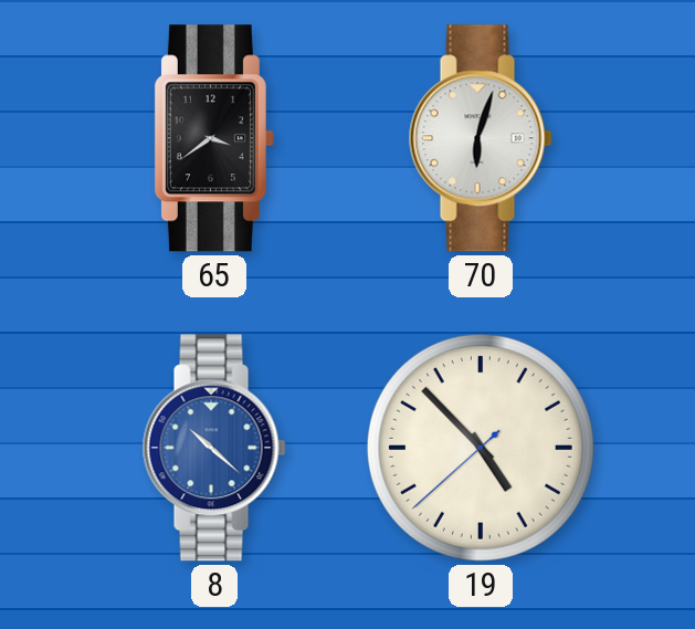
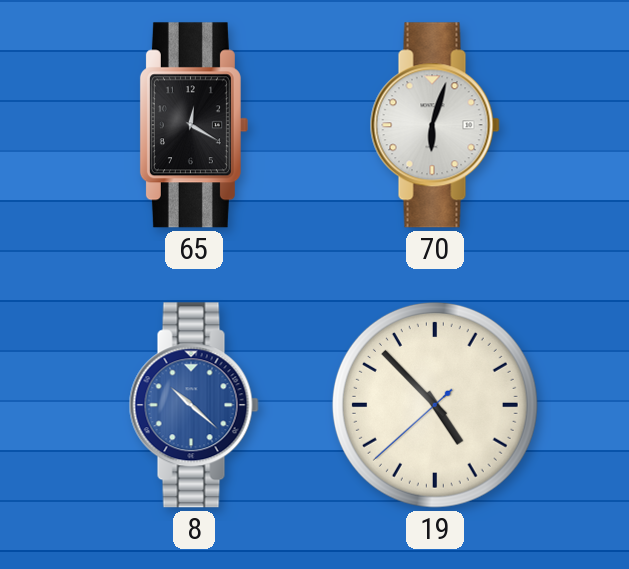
65: 3:39 -> 12:20
